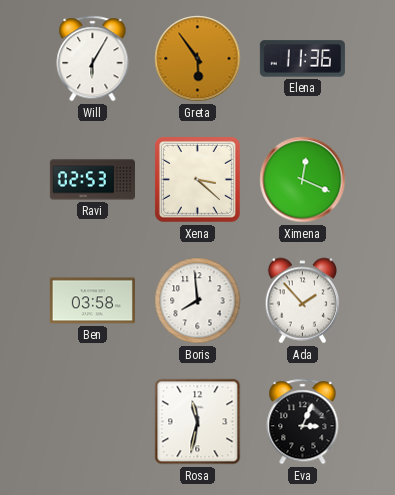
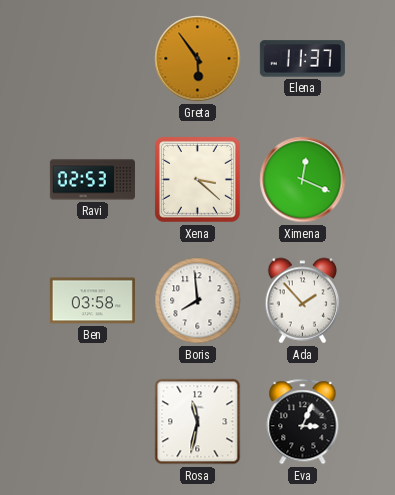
Will: 6:05 -> none
Elena: 11:36 -> 11:37
